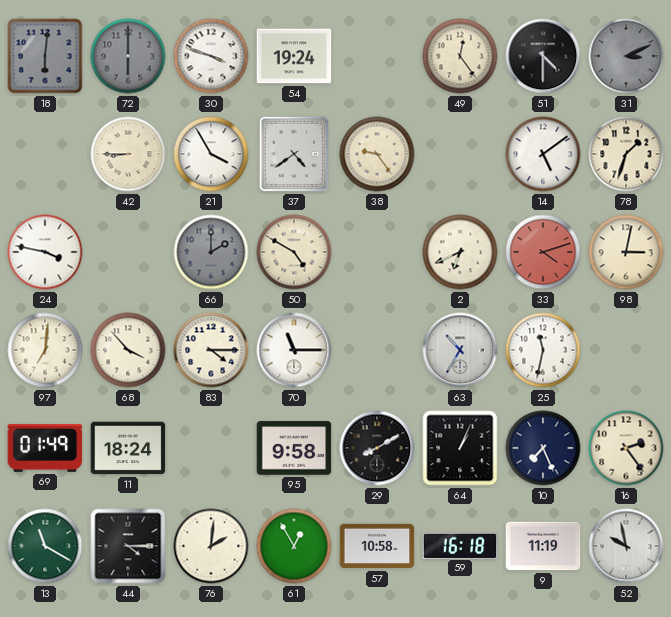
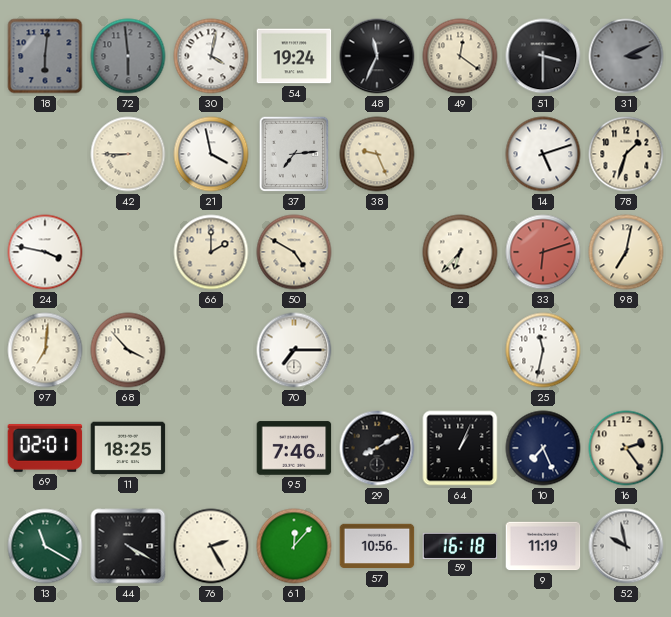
72: 6:00 -> 5:59
30: 3:48 -> 4:02
48: none -> 11:34
49: 12:24 -> 12:21
51: 4:30 -> 3:30
21: 3:55 -> 3:58
37: 4:39 -> 7:14
38: 9:24 -> 9:26
14: 5:09 -> 5:12
66 dial: grey -> cream
2: 6:41 -> 6:37
33: 4:12 -> 6:12
98: 3:02 -> 7:02
83: 4:15 -> none
70: 11:15 -> 7:15
63: 10:35 -> none
69: 01:49 -> 02:01
11: 18:24 -> 18:25
95: 9:58 -> 7:46
44: 4:15 -> 4:20
76: 2:01 -> 2:25
61: 12:55 -> 12:07
57: 10:58 -> 10:56
